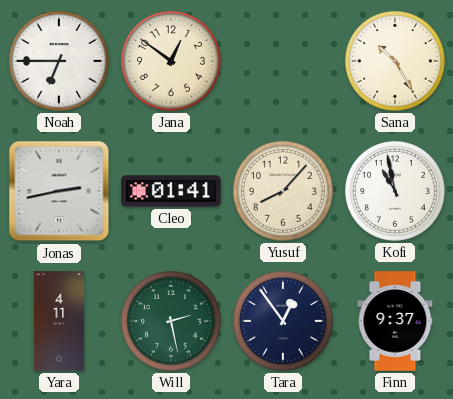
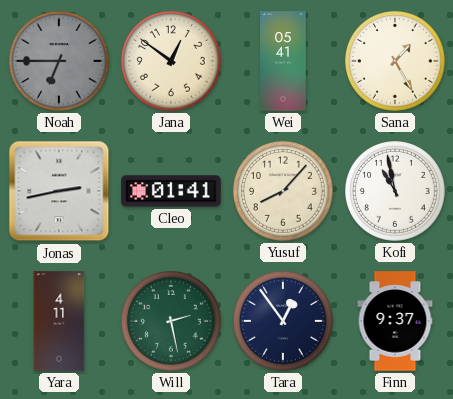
Noah dial: white -> grey
Wei: none -> 05:41
Sana: 10:25 -> 1:25
